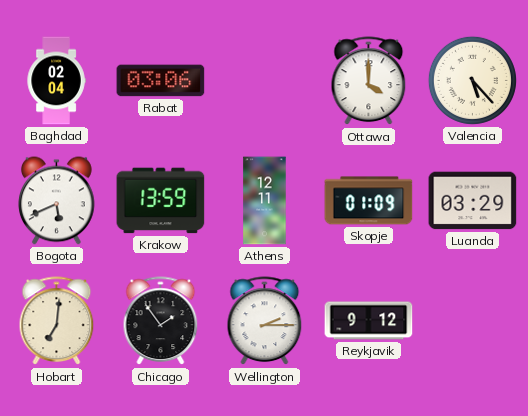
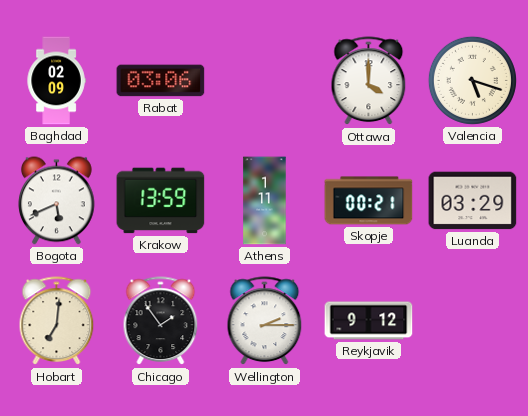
Baghdad: 02:04 -> 02:09
Valencia: 5:23 -> 5:18
Athens: 12:11 -> 1:11
Skopje: 01:09 -> 00:21
